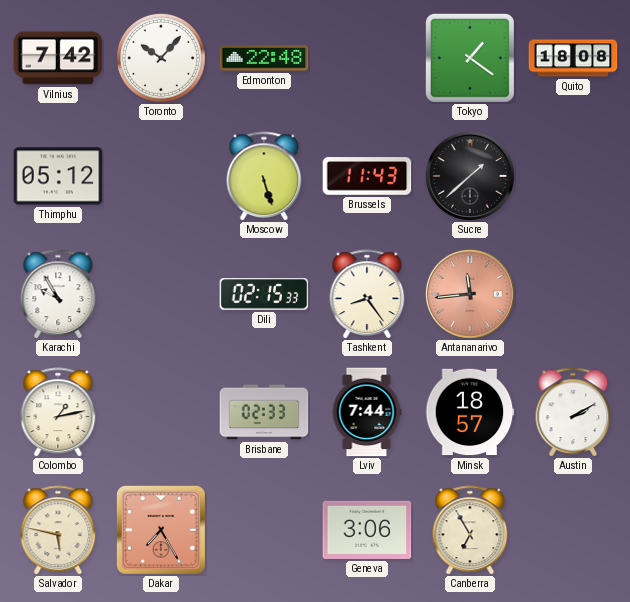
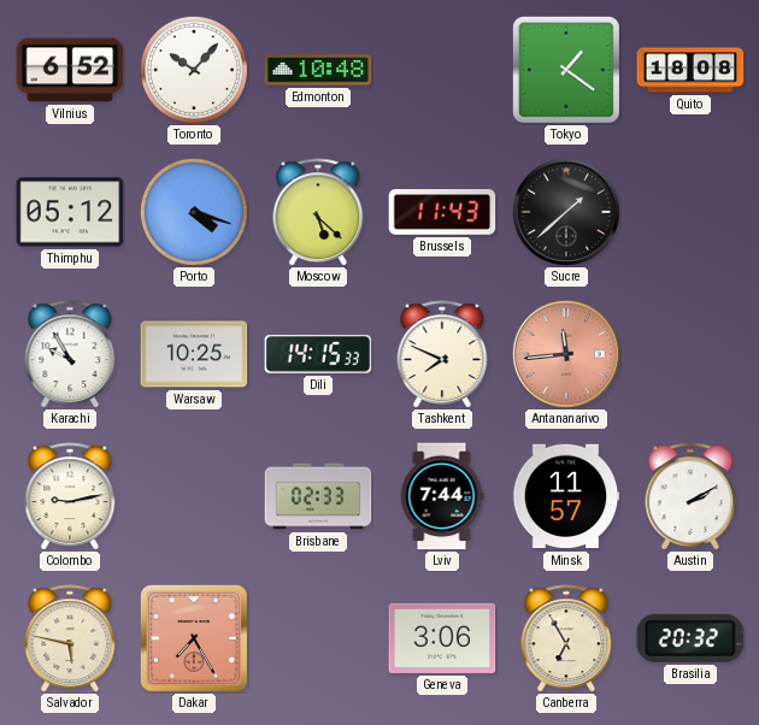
Vilnius: 7:42 -> 6:52
Edmonton: 22:48 -> 10:48
Porto: none -> 4:18
Moscow: 5:27 -> 5:22
Warsaw: none -> 10:25
Dili: 02:15 -> 14:15
Tashkent: 8:24 -> 7:49
Colombo: 1:13 -> 9:13
Minsk: 18:57 -> 11:57
Brasilia: none -> 20:32
